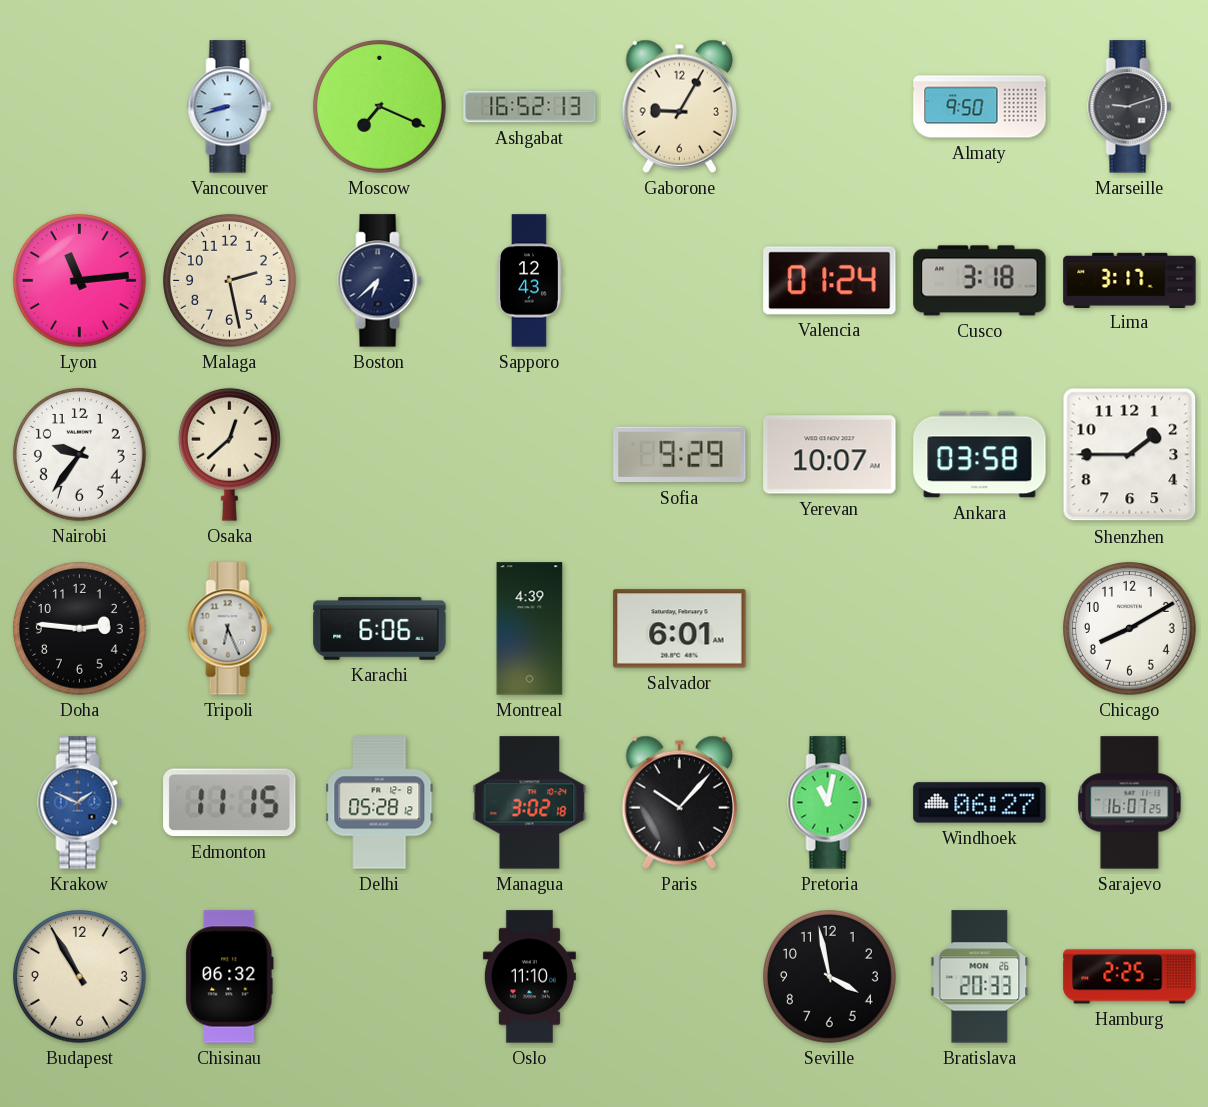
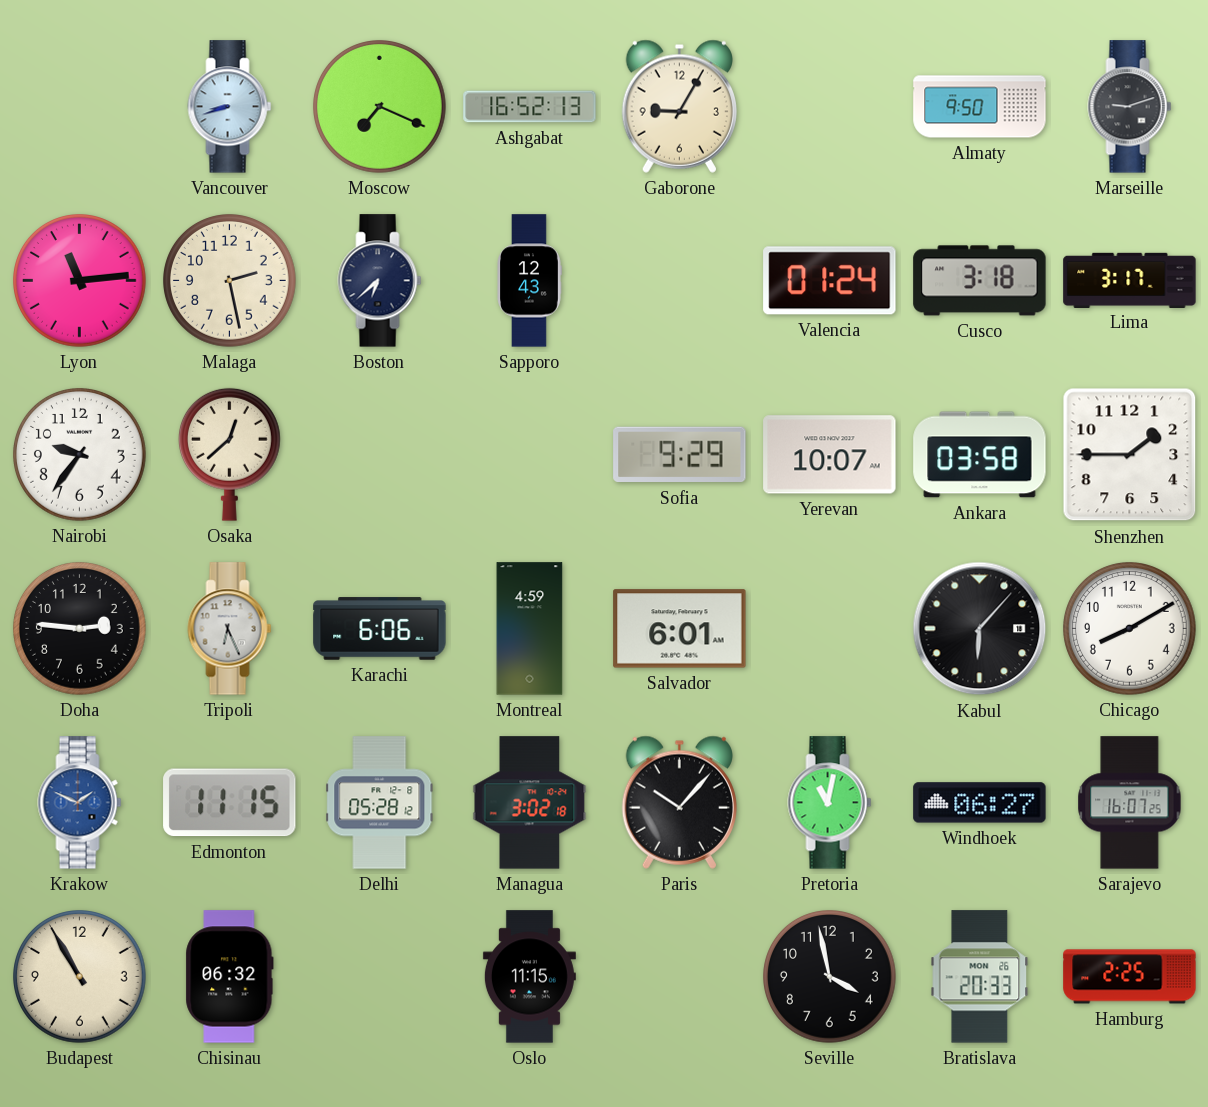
Montreal: 4:39 -> 4:59
Kabul: none -> 6:07
Oslo: 11:10 -> 11:15
